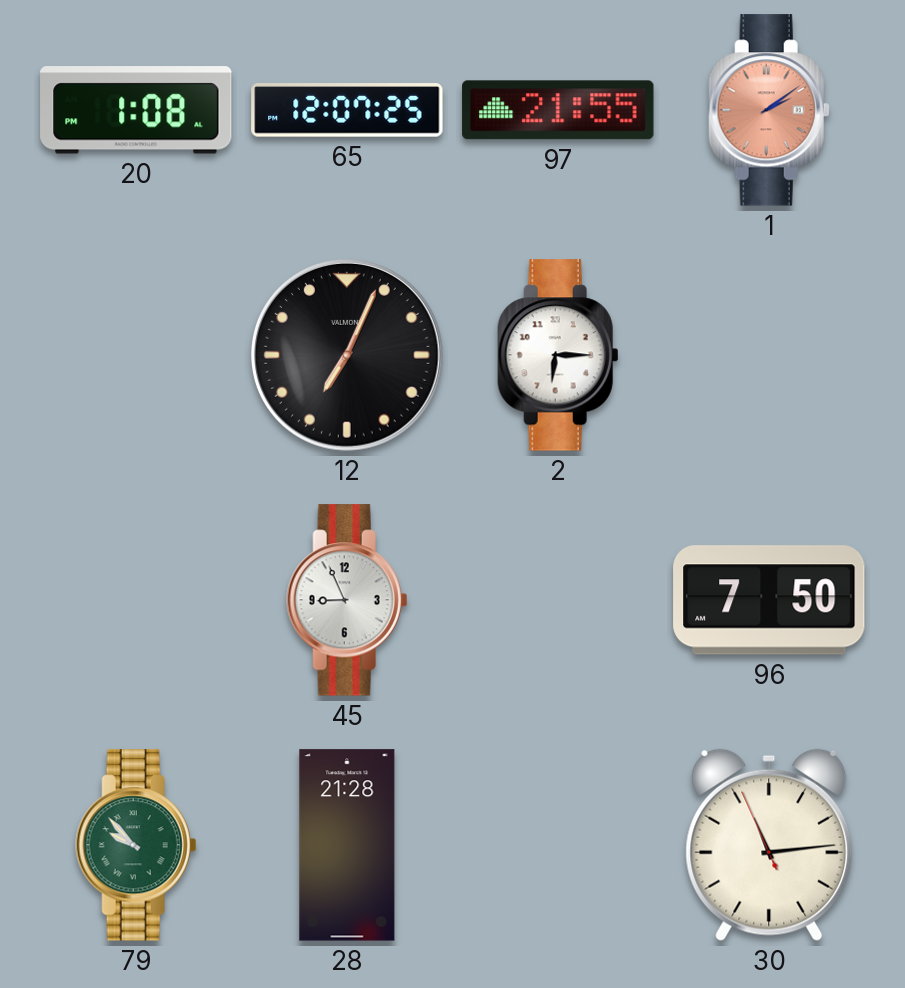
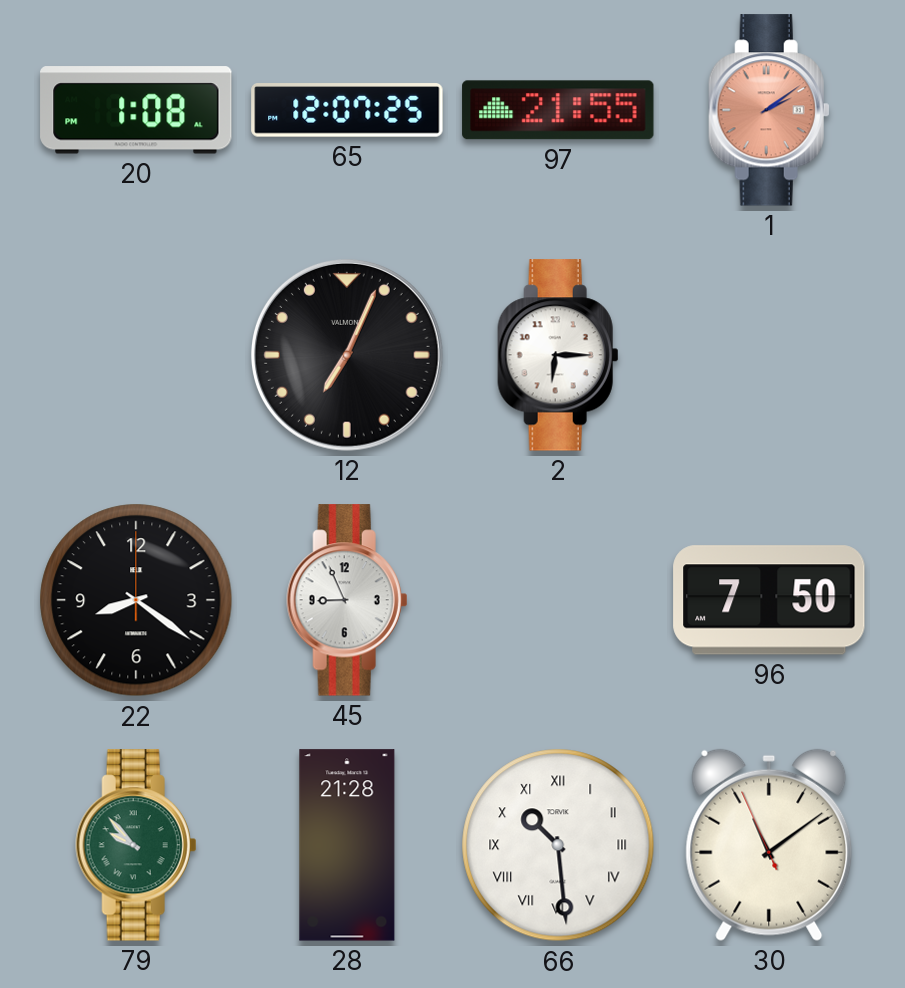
22: none -> 8:21
66: none -> 10:29
30: 11:13 -> 11:08
